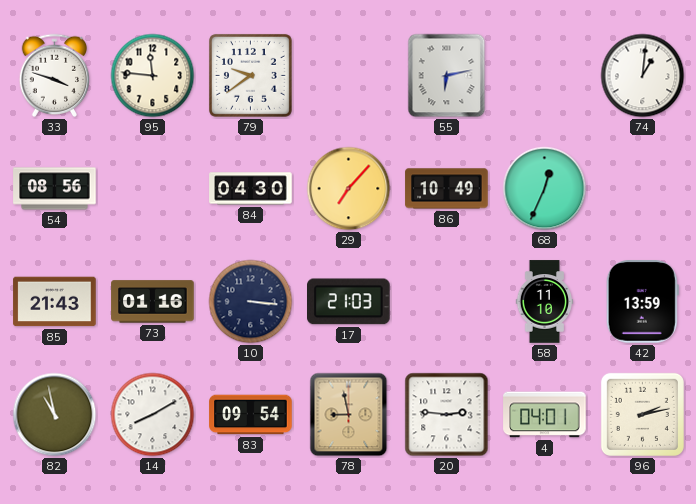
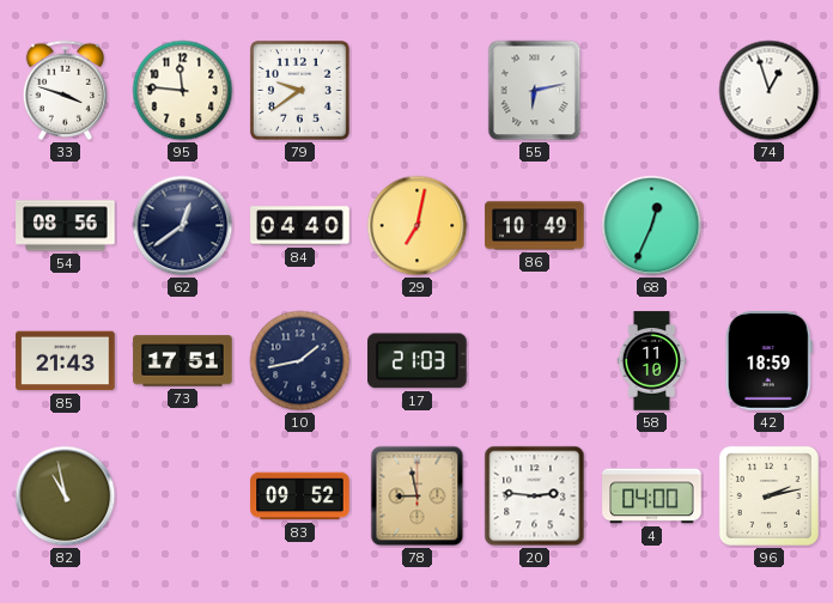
74: 1:01 -> 12:57
62: none -> 12:39
84: 04:30 -> 04:40
29: 7:07 -> 7:02
73: 01:16 -> 17:51
10: 3:16 -> 1:43
42: 13:59 -> 18:59
14: 8:10 -> none
83: 09:54 -> 09:52
4: 04:01 -> 04:00
